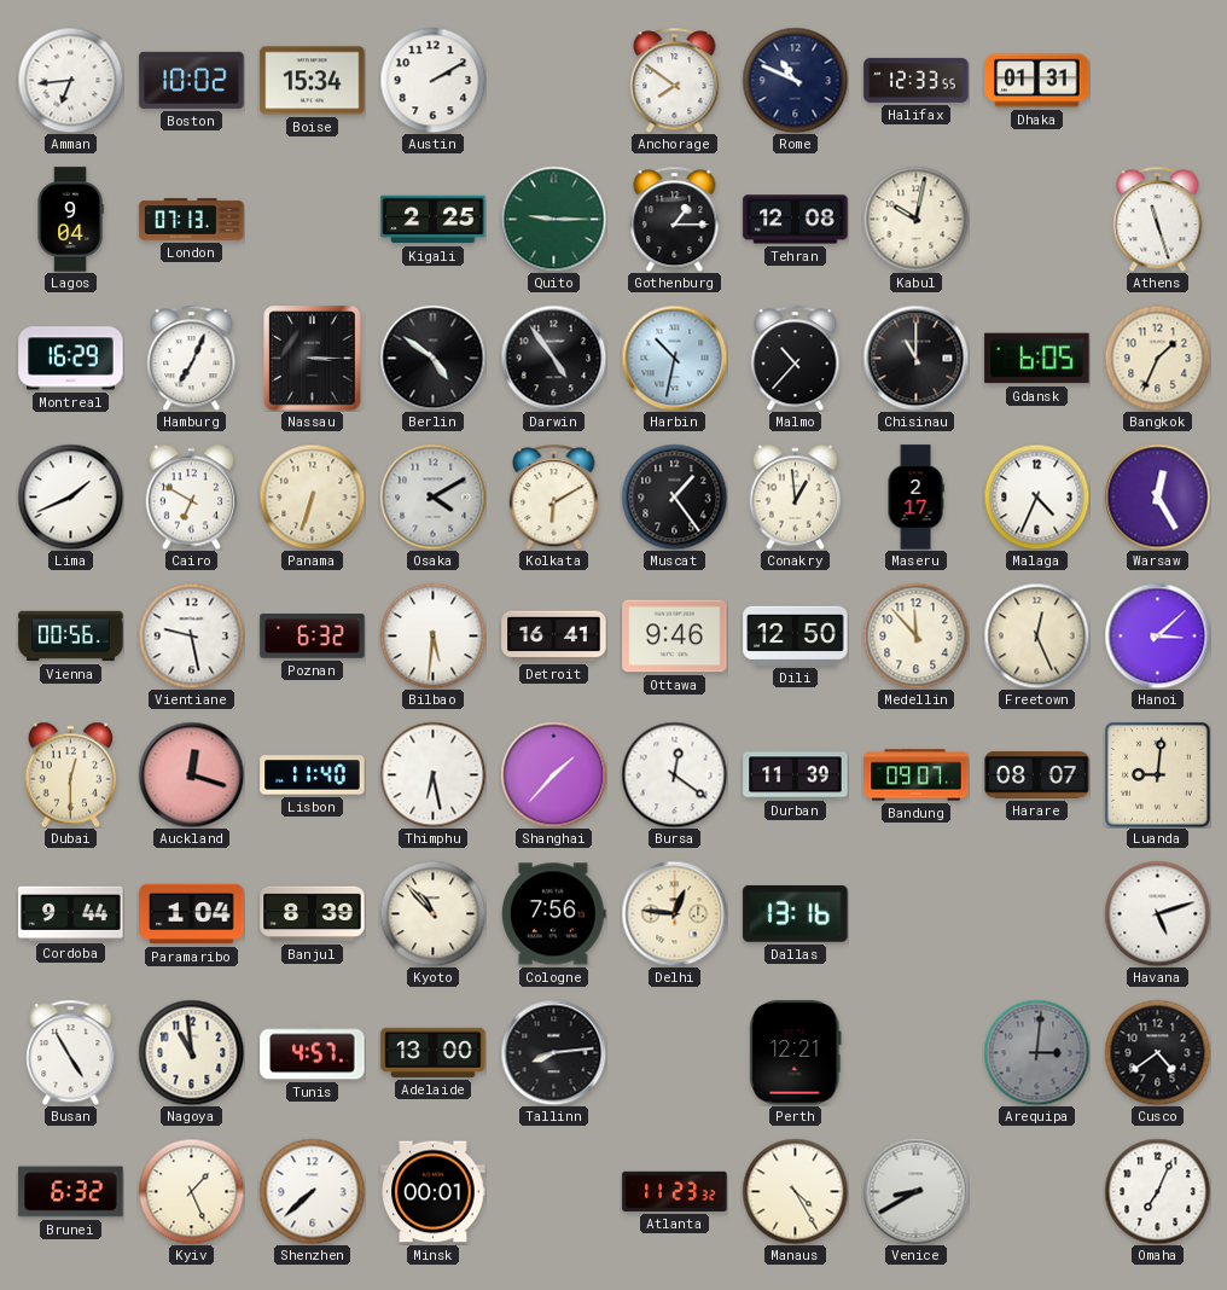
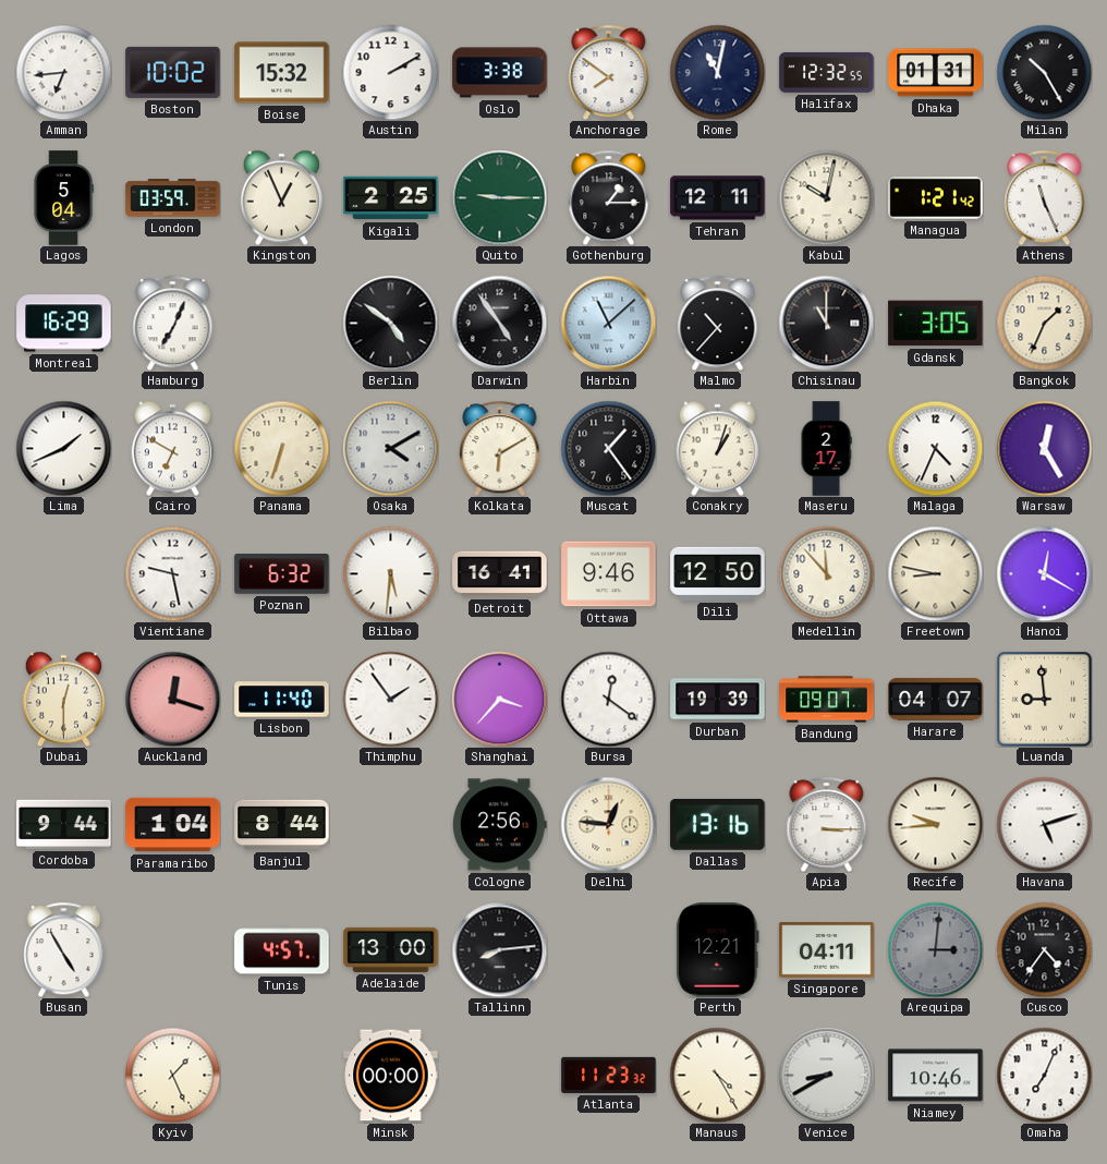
Boise: 15:34 -> 15:32
Oslo: none -> 3:38
Rome: 10:49 -> 11:02
Halifax: 12:33 -> 12:32
Milan: none -> 10:25
Lagos: 9:04 -> 5:04
London: 07:13 -> 03:59
Kingston: none -> 12:56
Tehran: 12:08 -> 12:11
Managua: none -> 1:21
Athens: 11:27 -> 11:26
Nassau: 3:15 -> none
Harbin: 10:32 -> 11:08
Gdansk: 6:05 -> 3:05
Conakry: 12:59 -> 1:03
Vienna: 00:56 -> none
Freetown: 12:26 -> 8:47
Hanoi: 3:08 -> 12:20
Thimphu: 6:28 -> 1:54
Shanghai: 1:37 -> 3:37
Durban: 11:39 -> 19:39
Harare: 08:07 -> 04:07
Luanda: 9:01 -> 8:59
Banjul: 8:39 -> 8:44
Kyoto: 10:53 -> none
Cologne: 7:56 -> 2:56
Apia: none -> 3:15
Recife: none -> 9:44
Nagoya: 10:59 -> none
Singapore: none -> 04:11
Cusco: 4:39 -> 4:36
Brunei: 6:32 -> none
Shenzhen: 7:38 -> none
Minsk: 00:01 -> 00:00
Niamey: none -> 10:46
